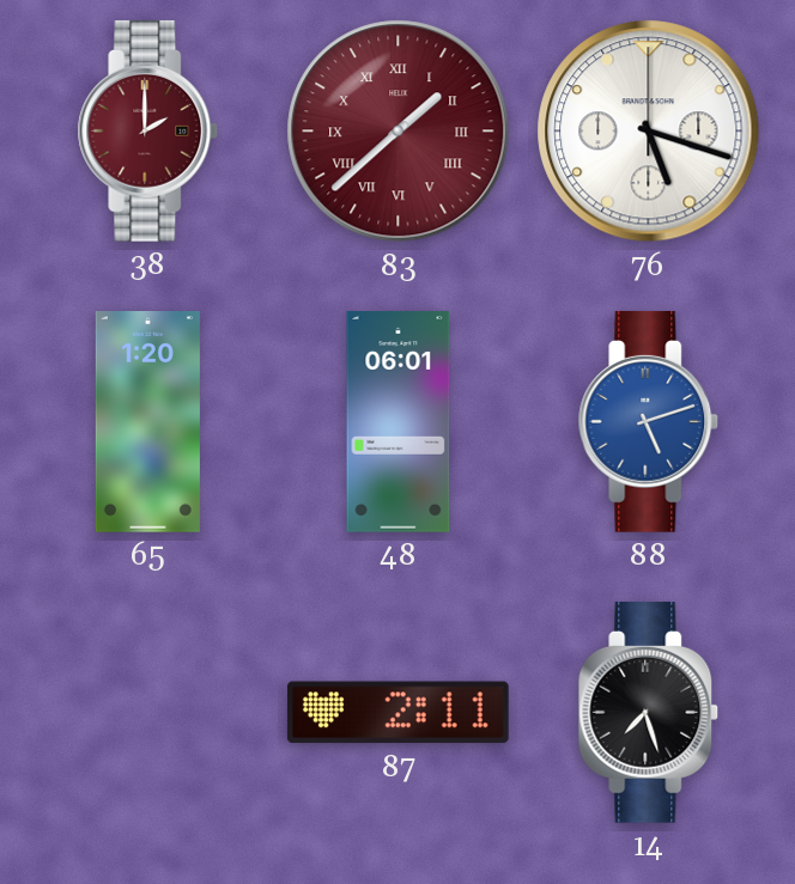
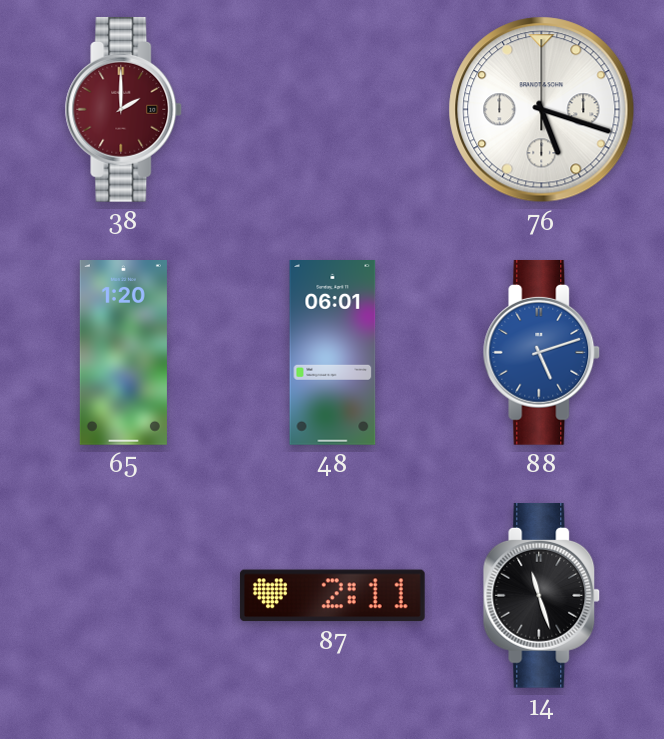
83: 1:38 -> none
14: 7:27 -> 11:27
